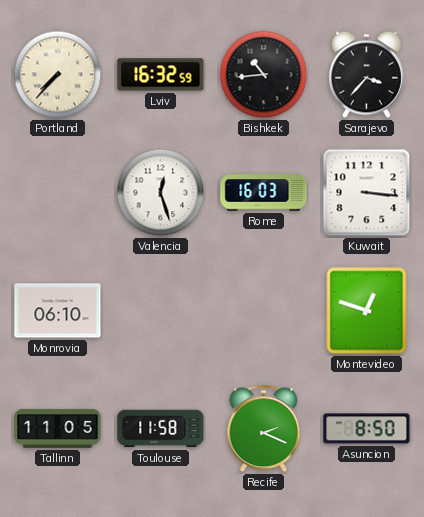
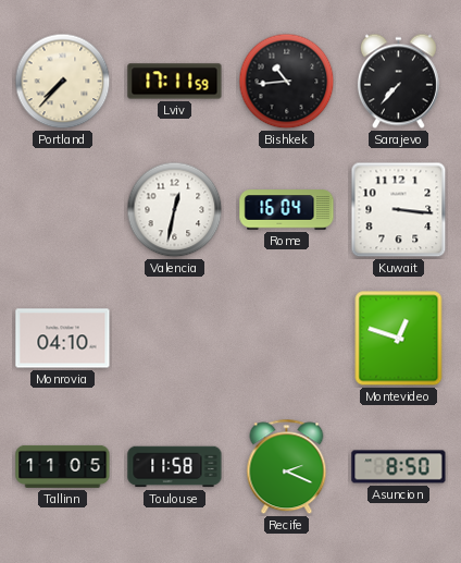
Lviv: 16:32 -> 17:11
Sarajevo: 3:37 -> 7:37
Valencia: 12:27 -> 12:32
Rome: 16:03 -> 16:04
Monrovia: 06:10 -> 04:10
